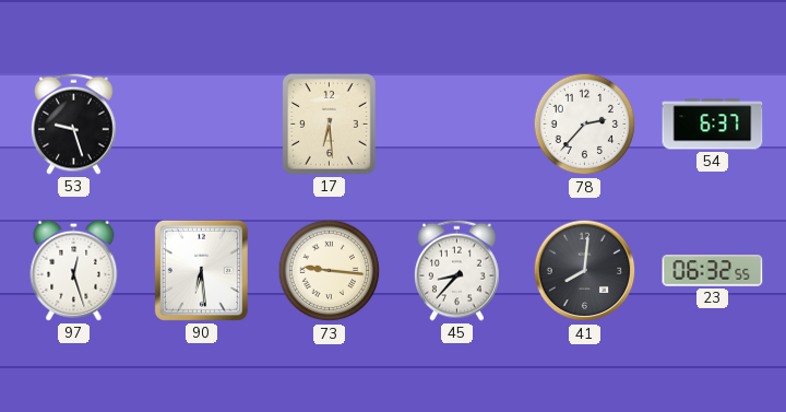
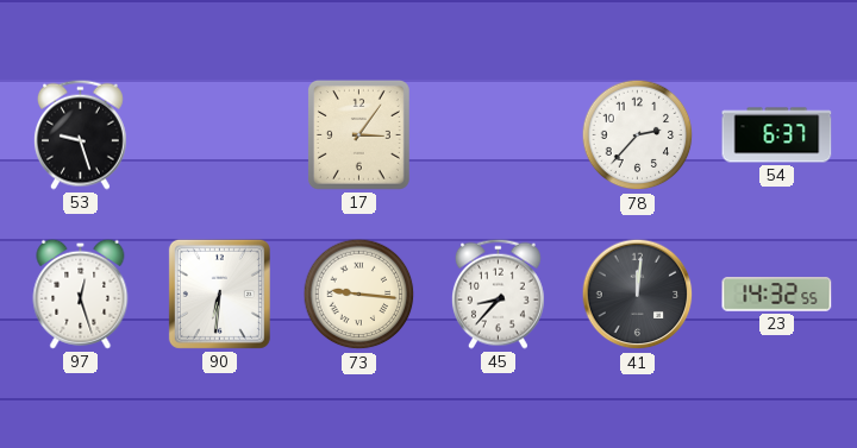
17: 6:29 -> 3:06
90: 6:29 -> 6:31
41: 8:01 -> 12:01
23: 06:32 -> 14:32
